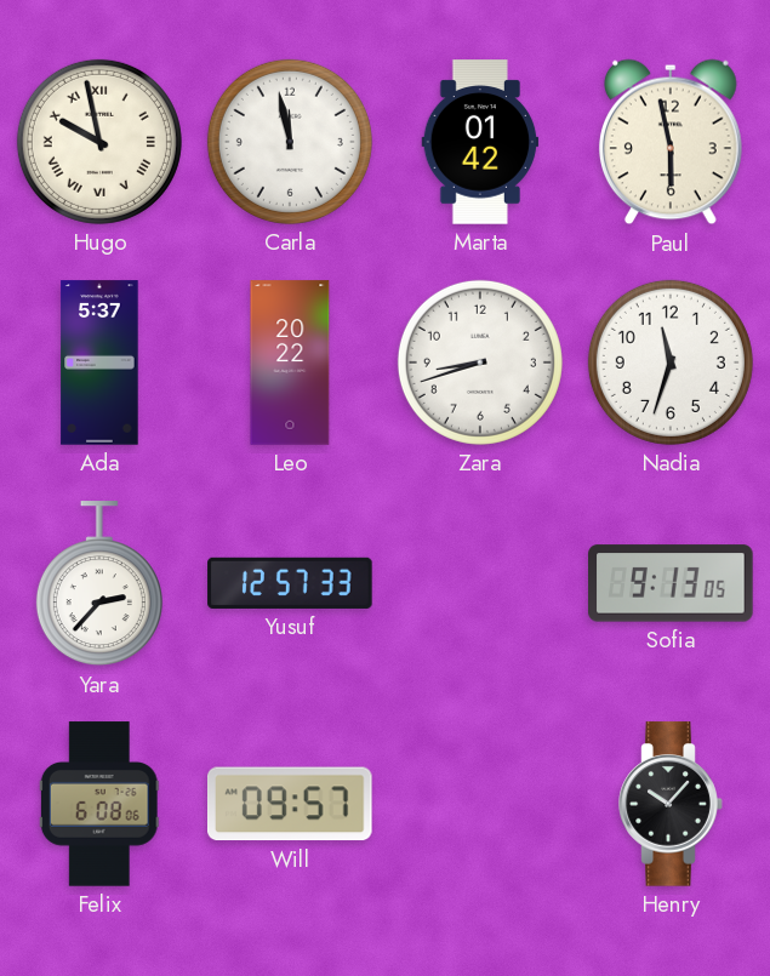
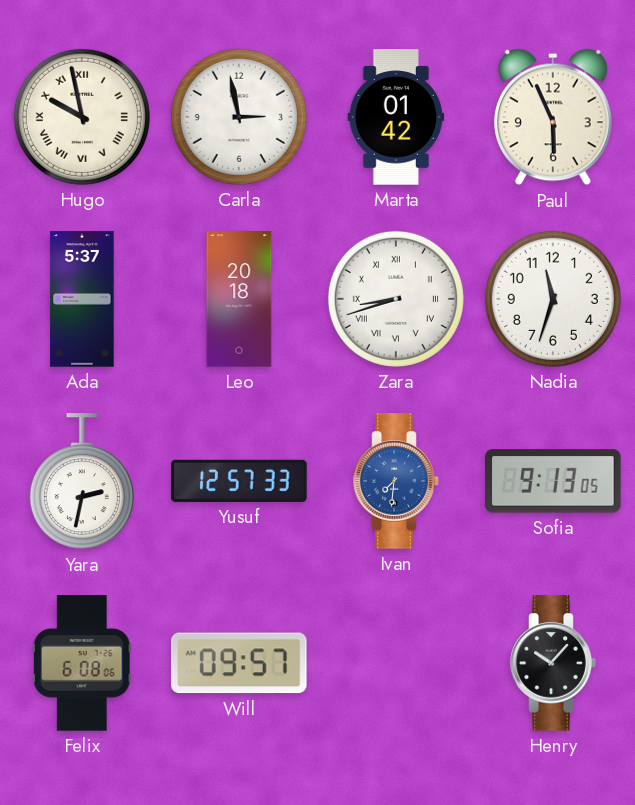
Carla: 11:58 -> 2:58
Paul: 5:58 -> 5:56
Leo: 20:22 -> 20:18
Zara numerals: Arabic -> Roman
Yara: 2:37 -> 2:32
Ivan: none -> 7:31
